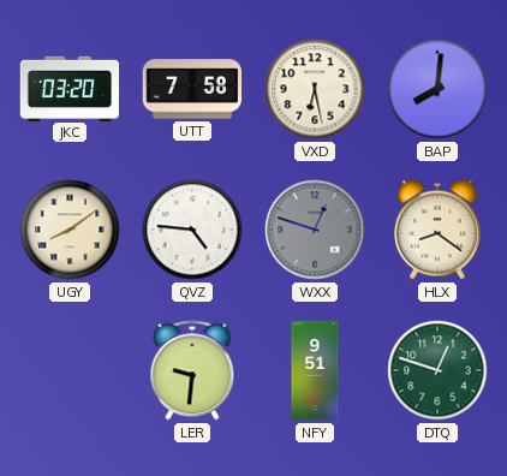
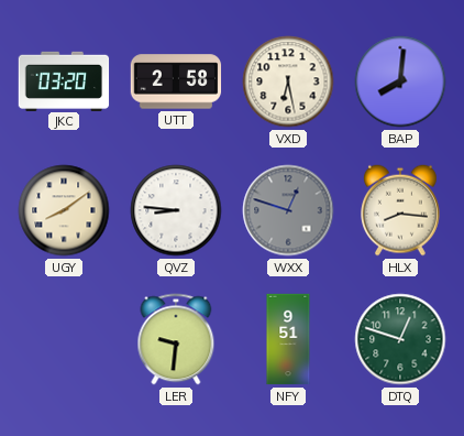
UTT: 7:58 -> 2:58
QVZ: 4:46 -> 8:46
HLX: 8:21 -> 8:16
